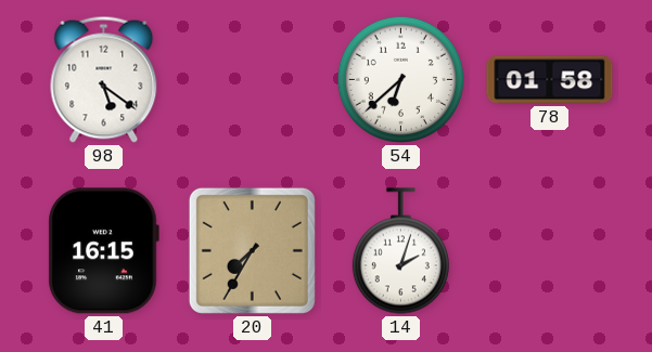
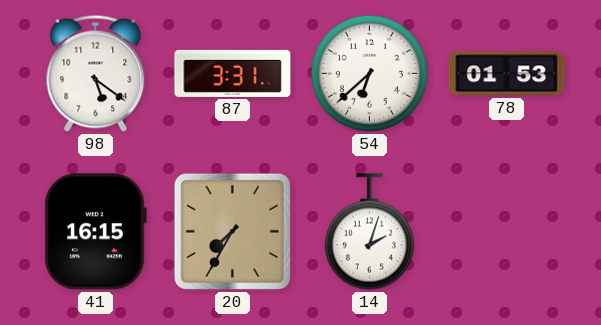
87: none -> 3:31
78: 01:58 -> 01:53
